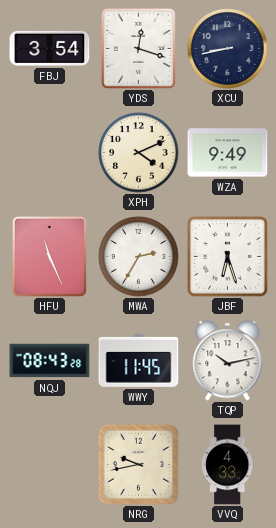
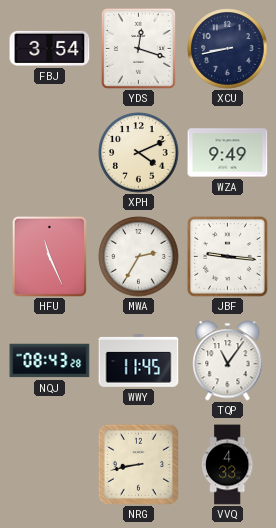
JBF: 6:27 -> 9:16
TQP: 10:13 -> 11:06
NRG: 9:43 -> 8:43
